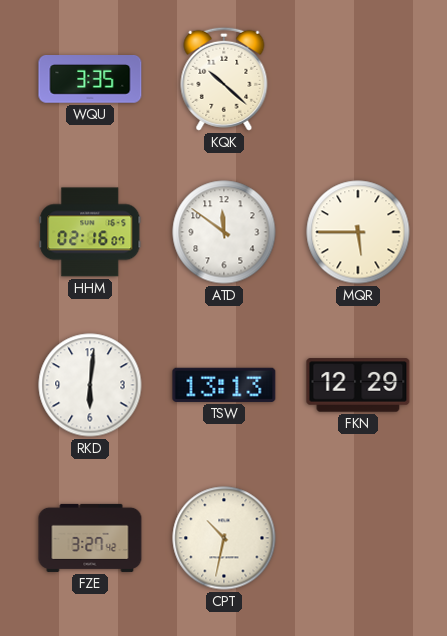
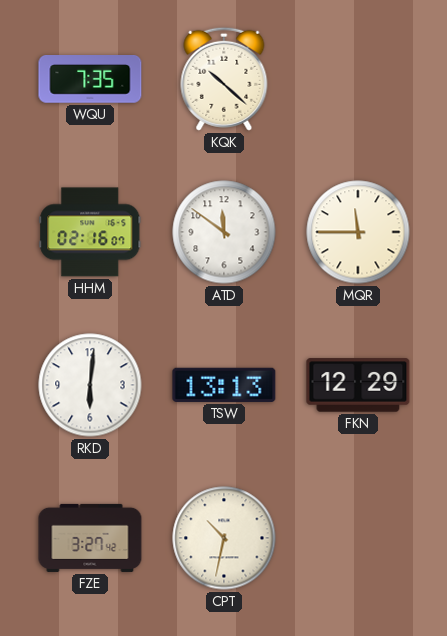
WQU: 3:35 -> 7:35
MQR: 5:45 -> 11:45
